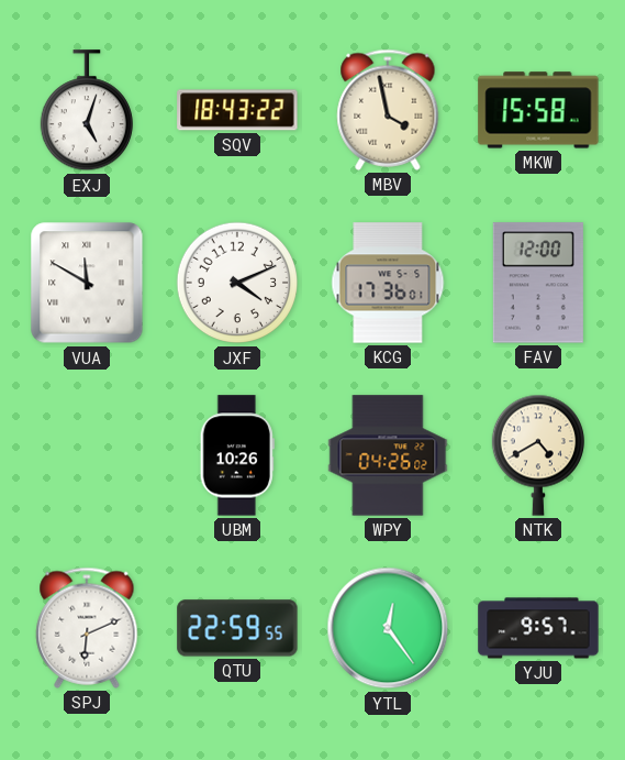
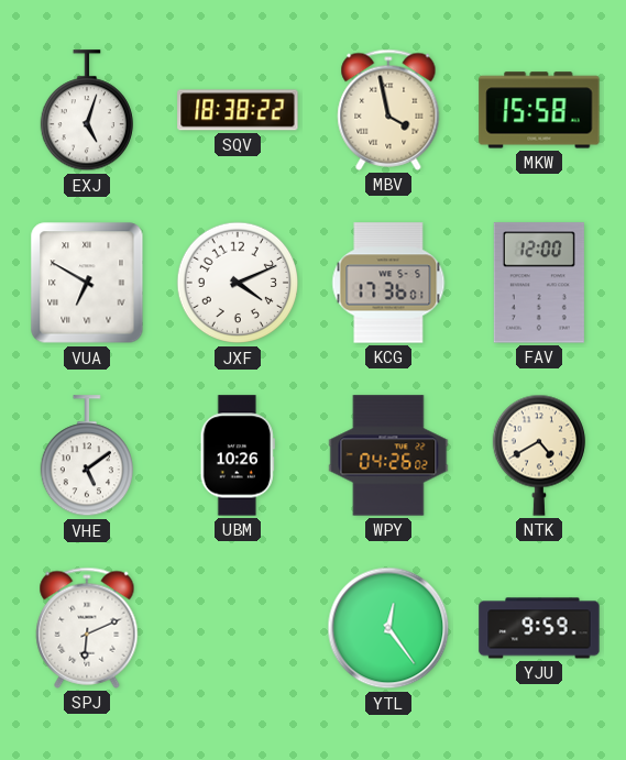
SQV: 18:43 -> 18:38
VUA: 11:50 -> 6:50
VHE: none -> 5:09
QTU: 22:59 -> none
YJU: 9:57 -> 9:59
